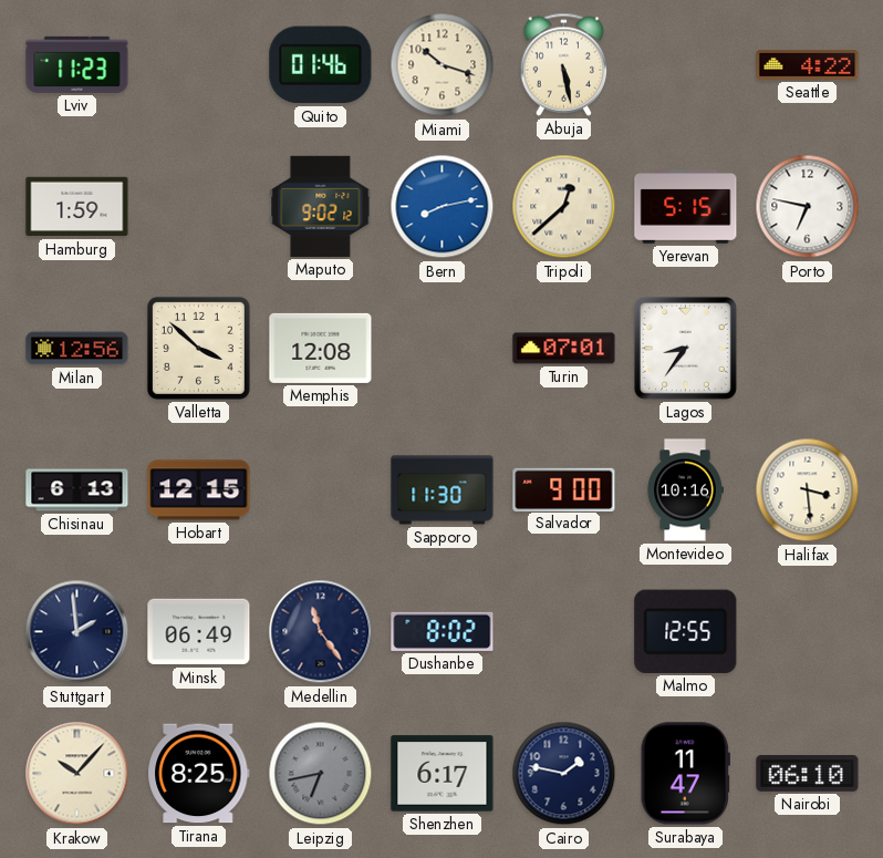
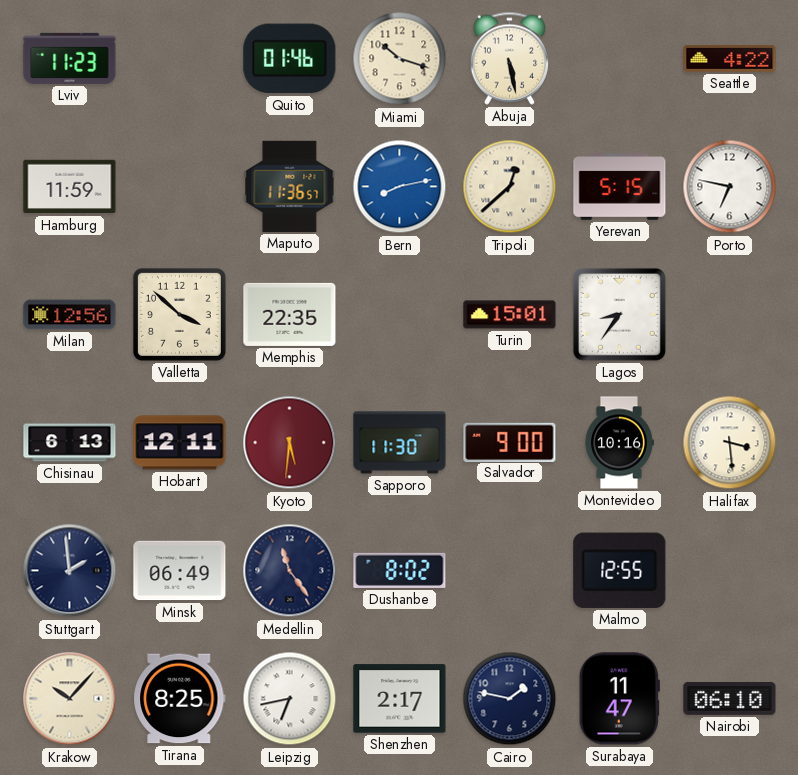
Hamburg: 1:59 -> 11:59
Maputo: 9:02 -> 11:36
Memphis: 12:08 -> 22:35
Turin: 07:01 -> 15:01
Hobart: 12:15 -> 12:11
Kyoto: none -> 5:31
Leipzig dial: grey -> white
Shenzhen: 6:17 -> 2:17
